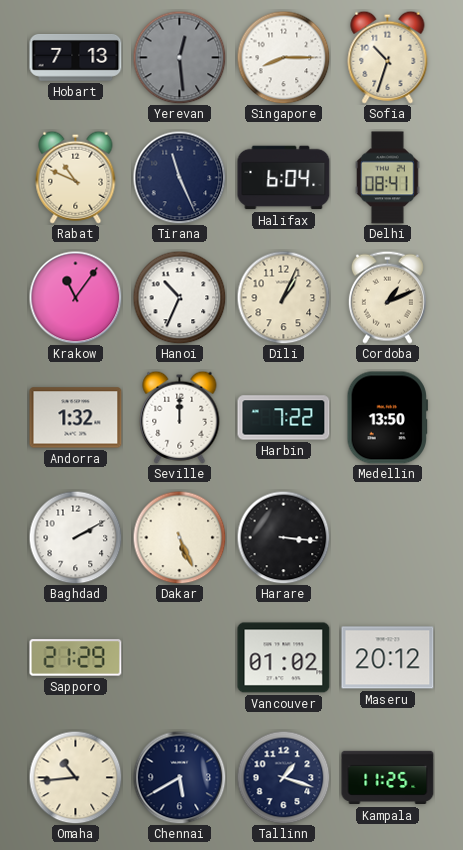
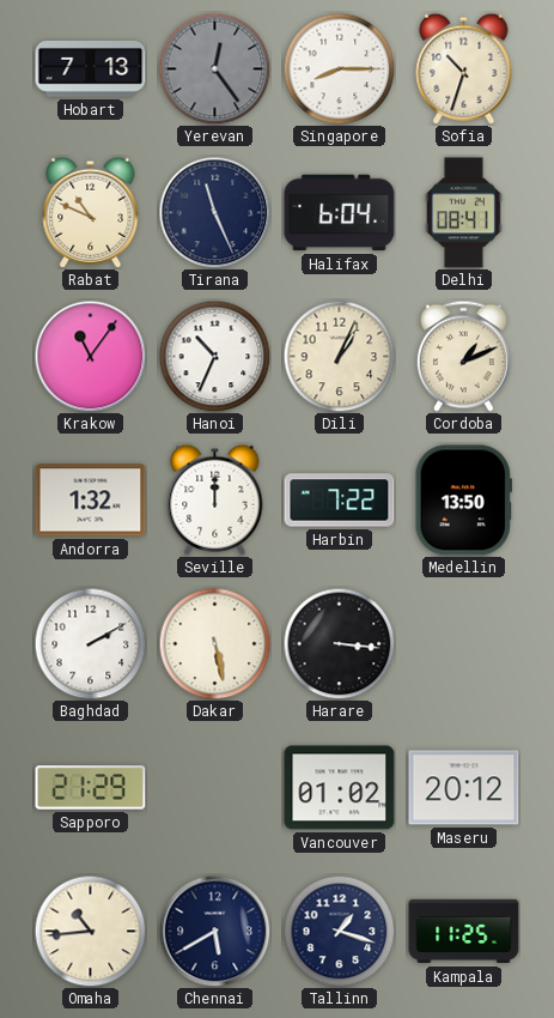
Yerevan: 12:29 -> 12:24
Dakar: 5:26 -> 5:28
